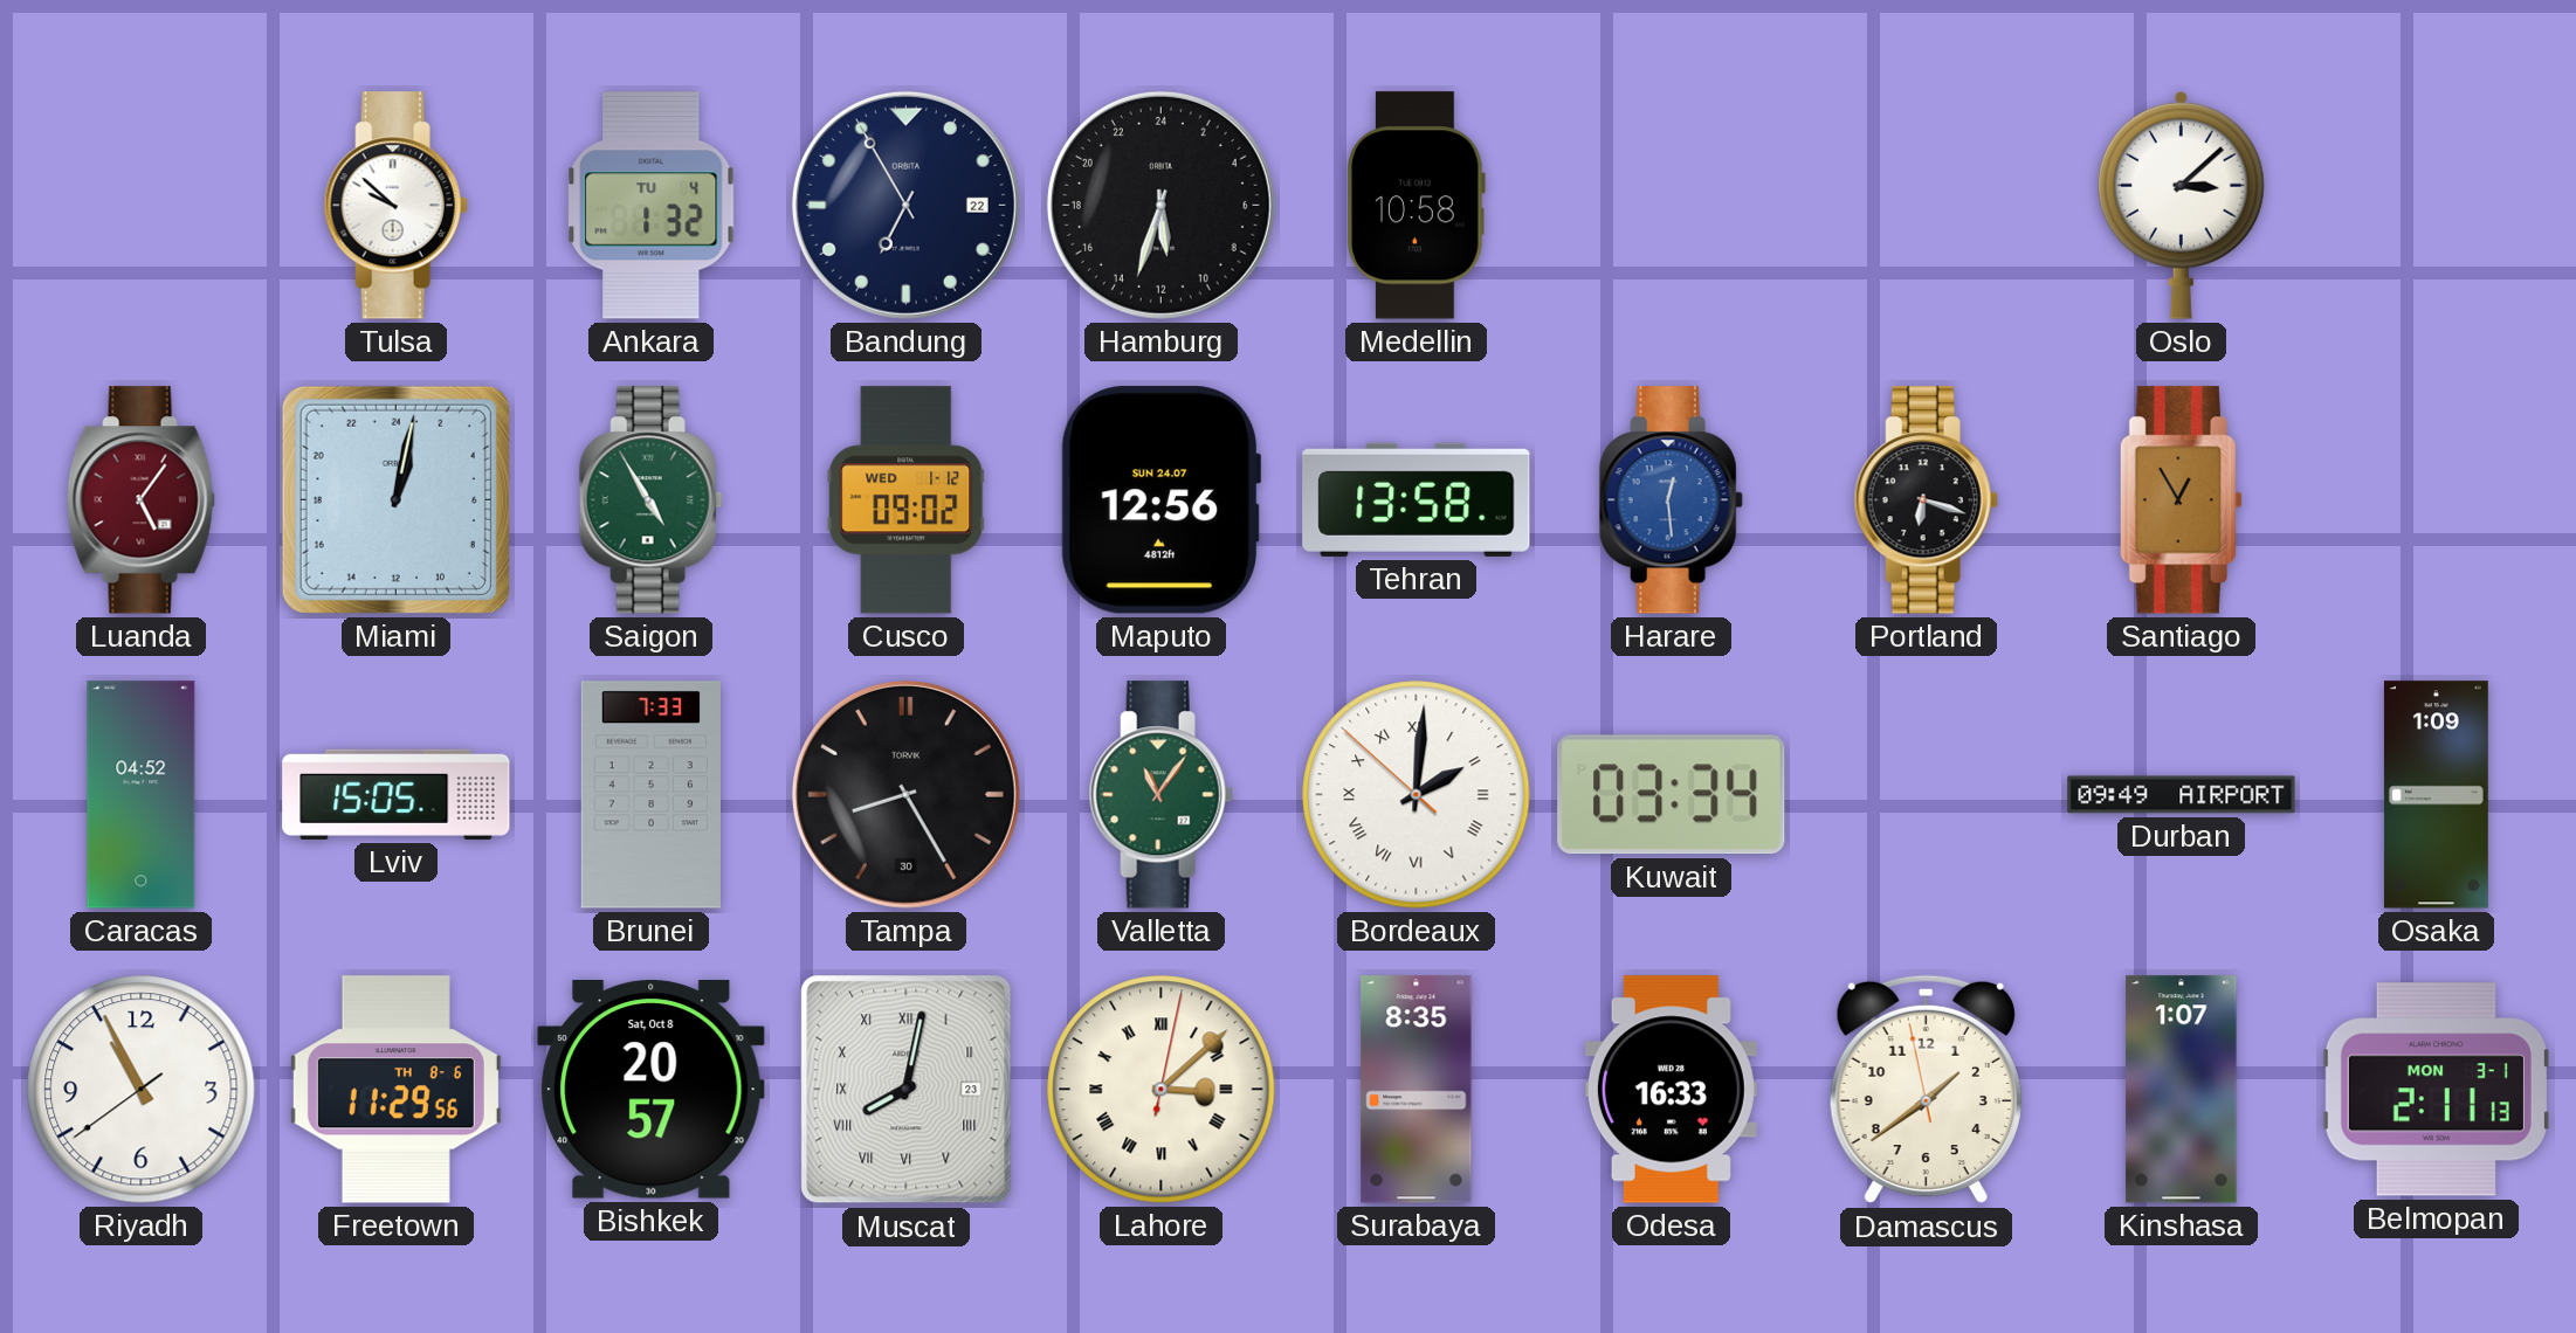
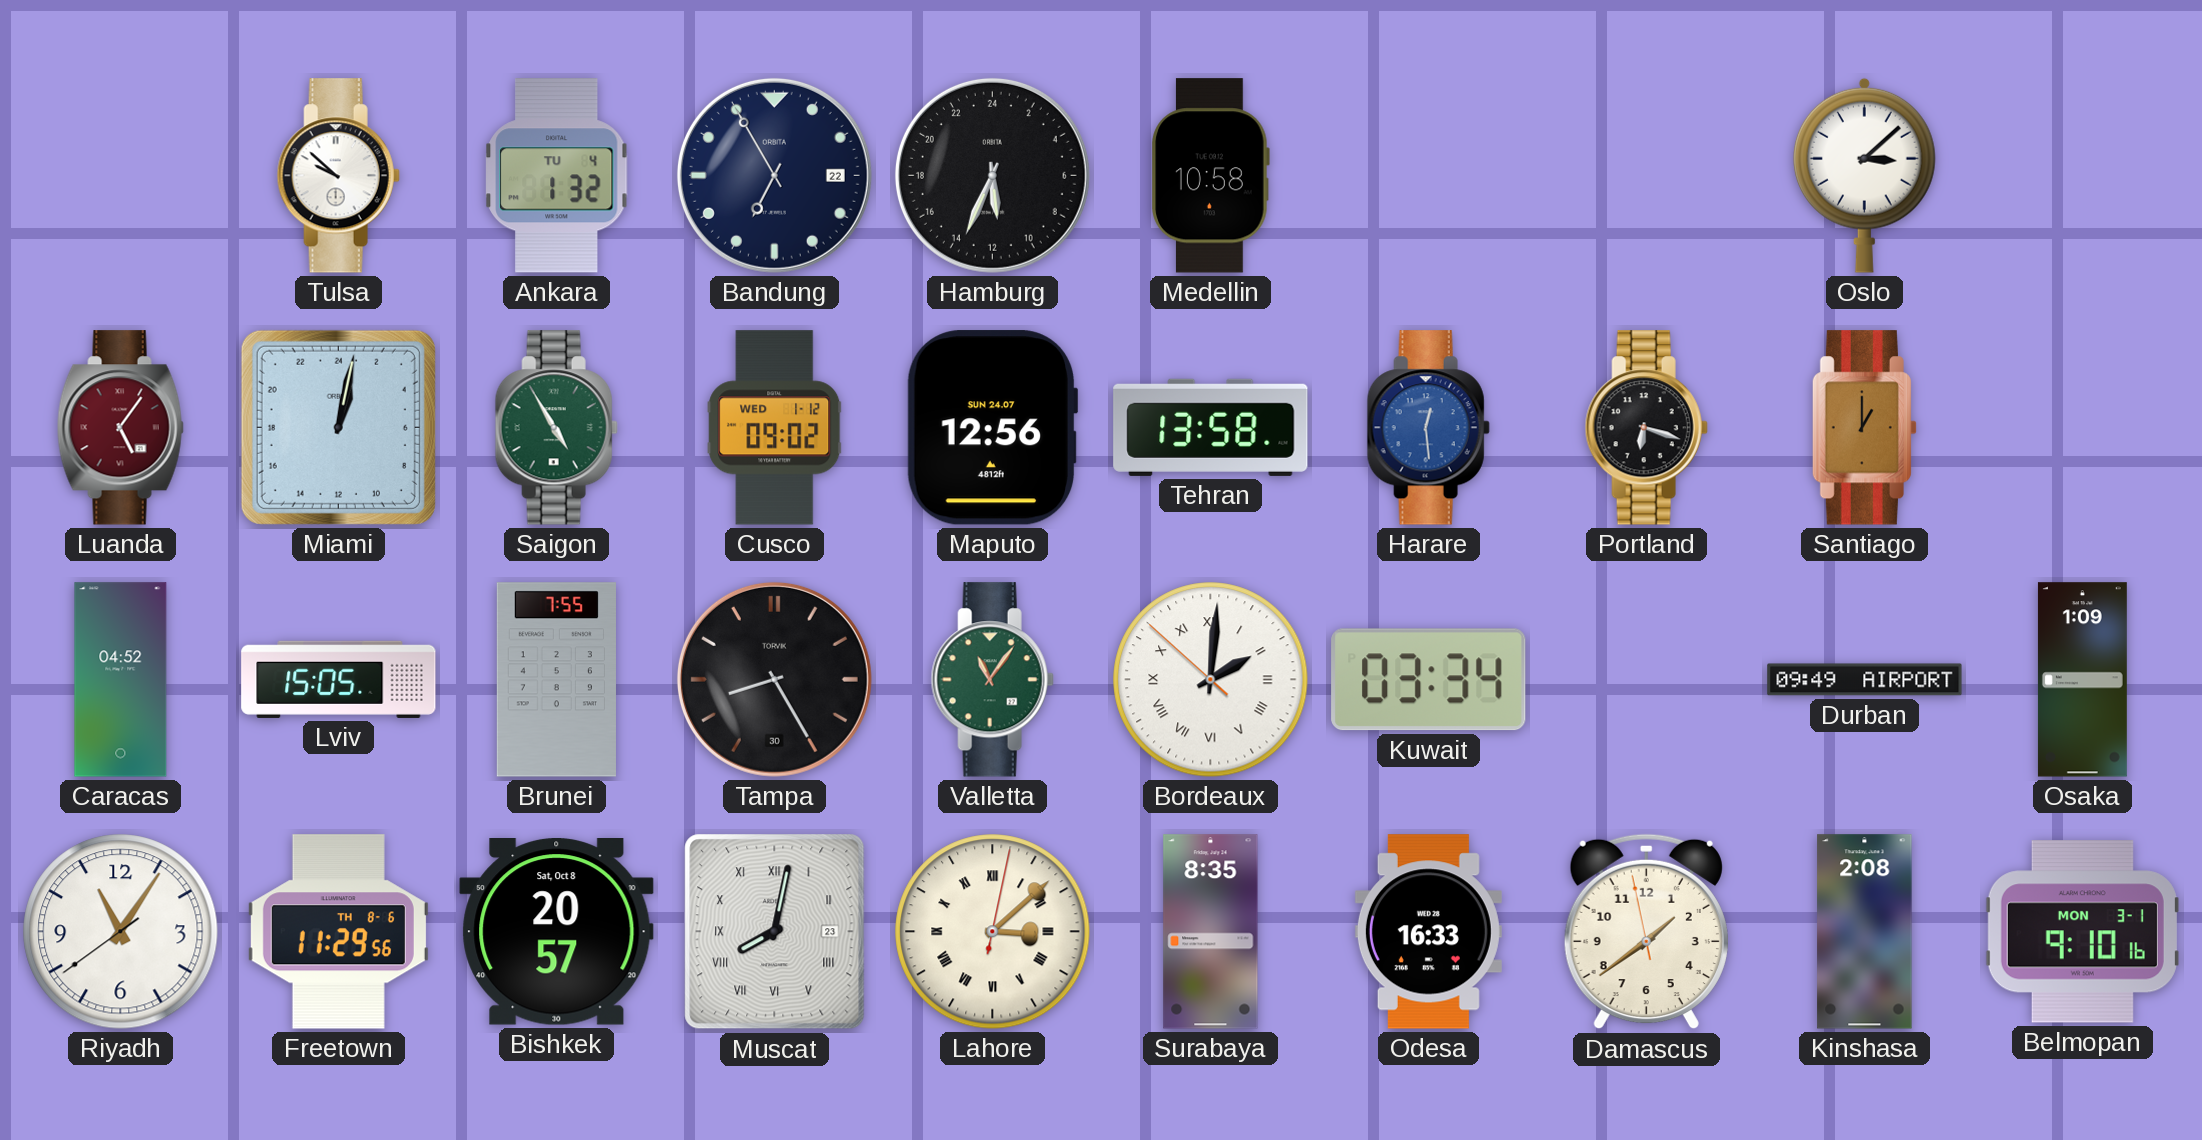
Hamburg: 11:33 -> 11:34
Santiago: 12:55 -> 1:00
Brunei: 7:33 -> 7:55
Riyadh: 10:55 -> 11:05
Kinshasa: 1:07 -> 2:08
Belmopan: 2:11 -> 9:10
